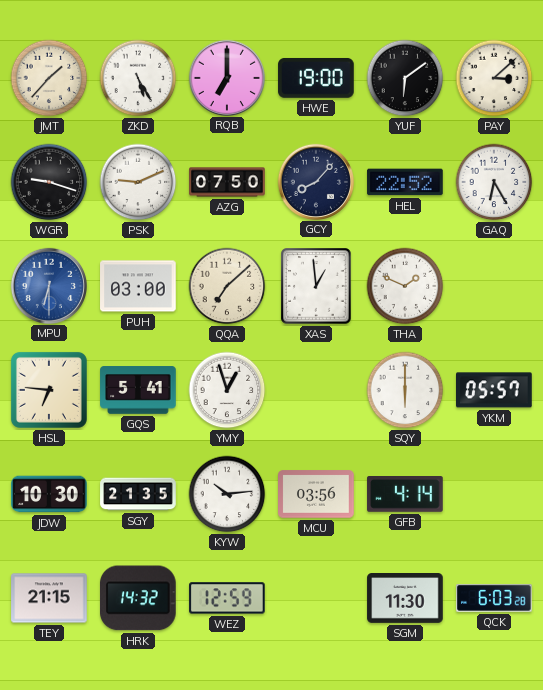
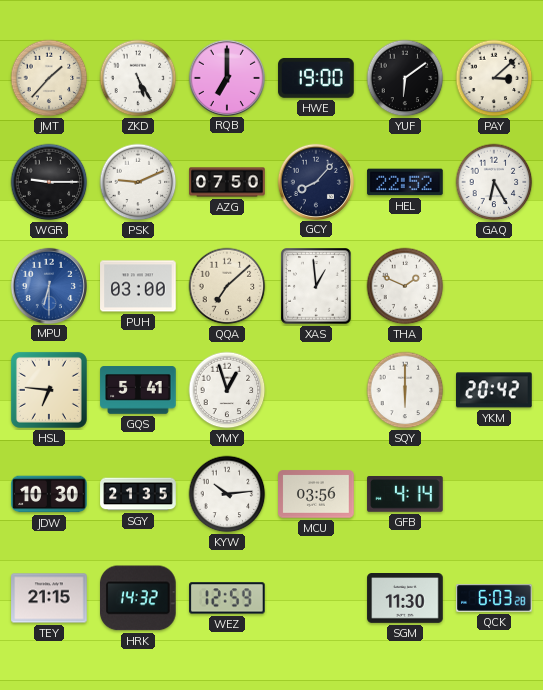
WGR: 9:18 -> 9:15
YKM: 05:57 -> 20:42
